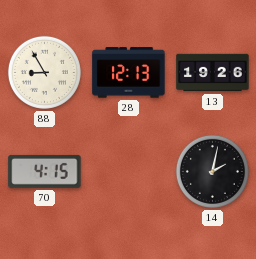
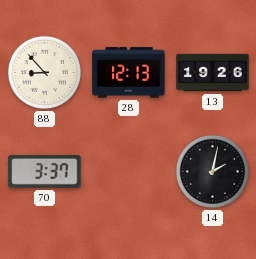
88: 8:55 -> 8:53
70: 4:15 -> 3:37
